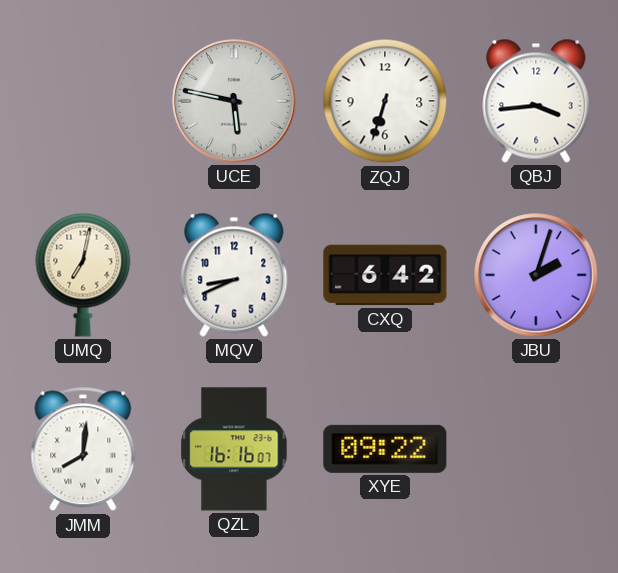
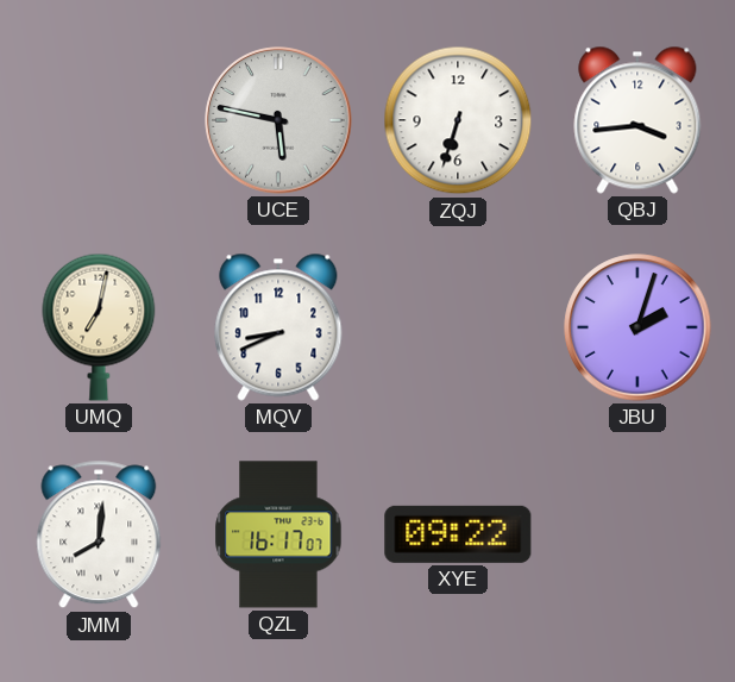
CXQ: 6:42 -> none
QZL: 16:16 -> 16:17
